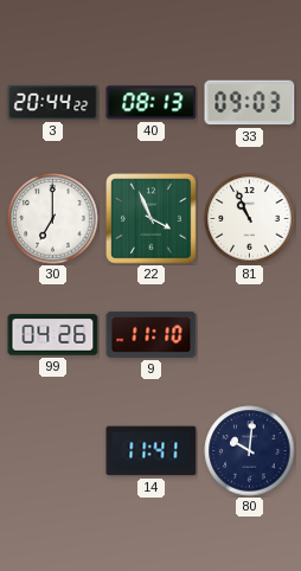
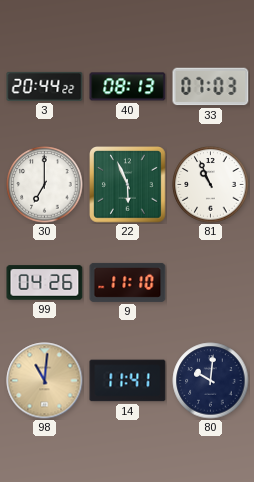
33: 09:03 -> 07:03
22: 3:56 -> 5:56
98: none -> 11:01
